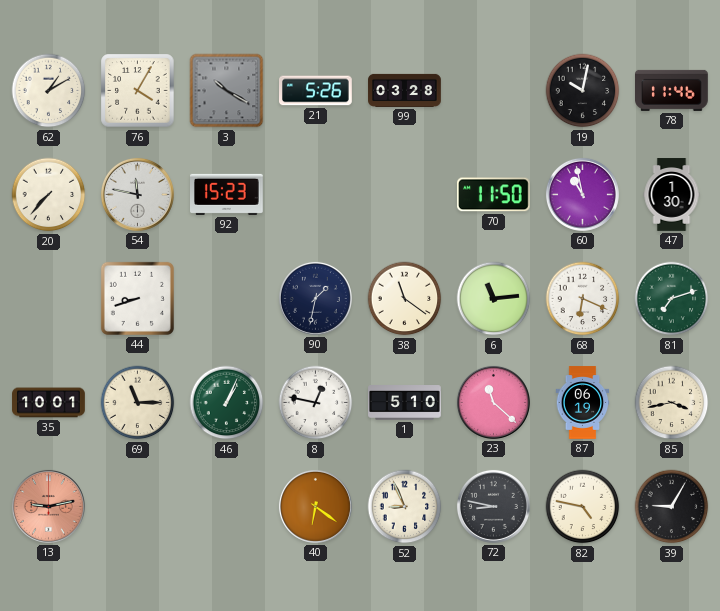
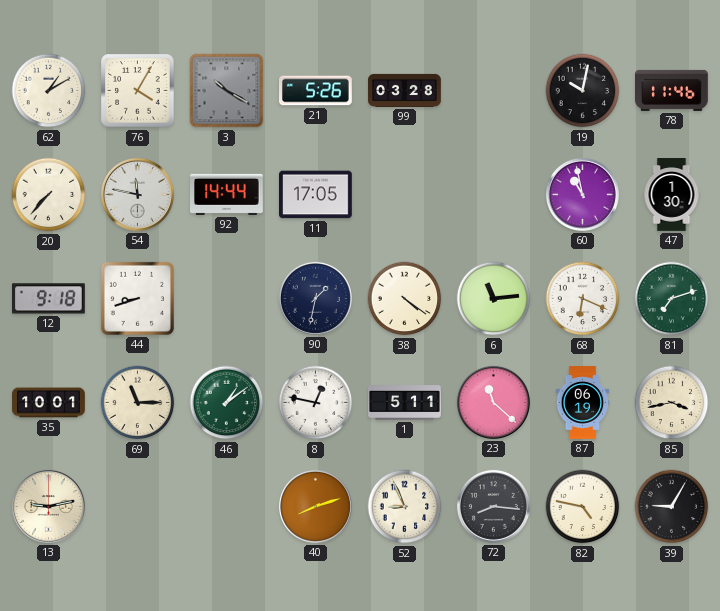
92: 15:23 -> 14:44
11: none -> 17:05
70: 11:50 -> none
12: none -> 9:18
38: 11:21 -> 4:21
46: 1:04 -> 1:09
1: 5:10 -> 5:11
13 dial: salmon -> cream
40: 6:21 -> 8:12
72: 8:47 -> 8:16
